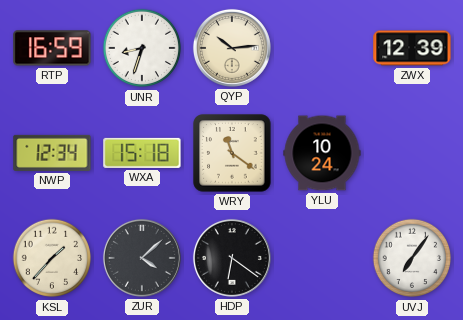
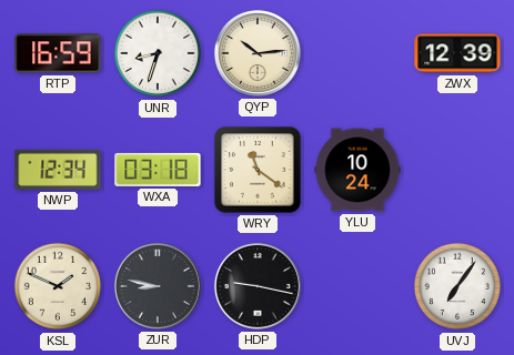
WXA: 15:18 -> 03:18
KSL: 1:37 -> 1:49
ZUR: 4:08 -> 8:47
HDP: 6:21 -> 9:17
